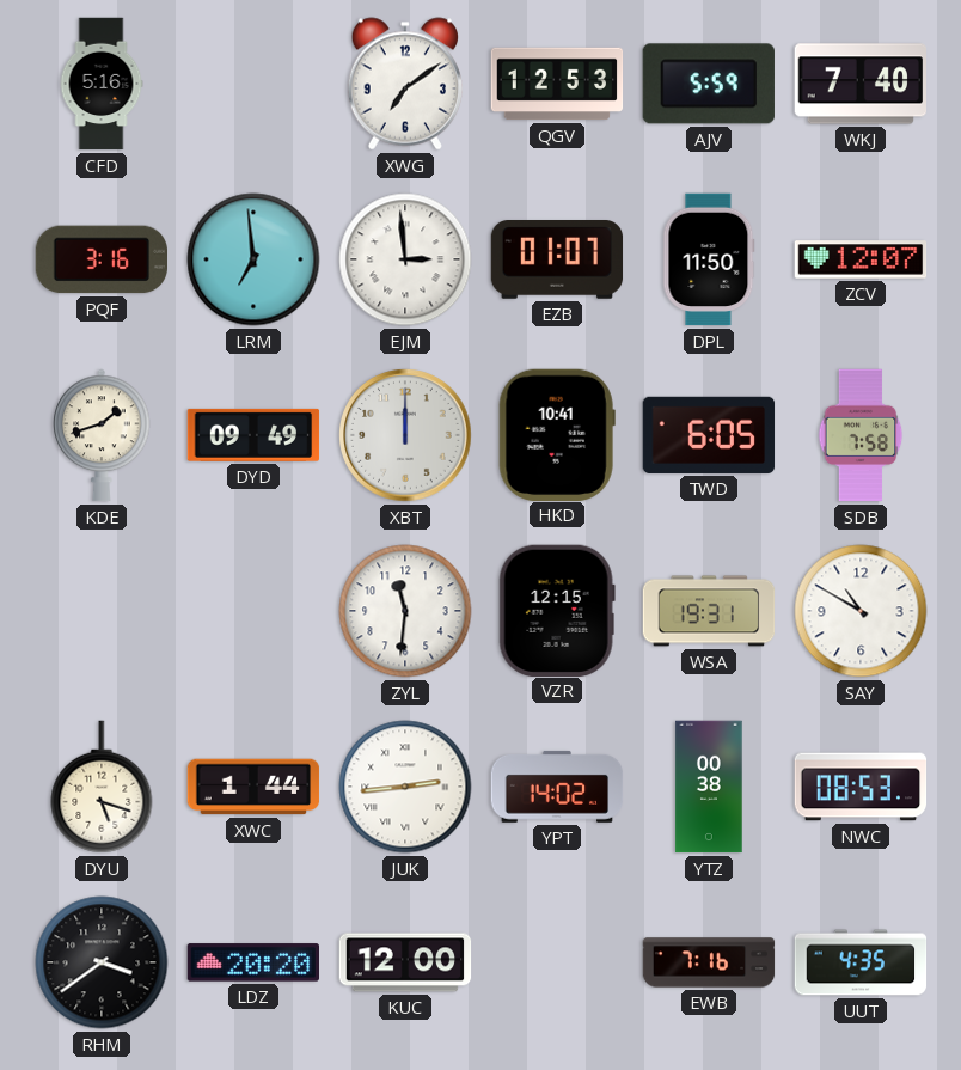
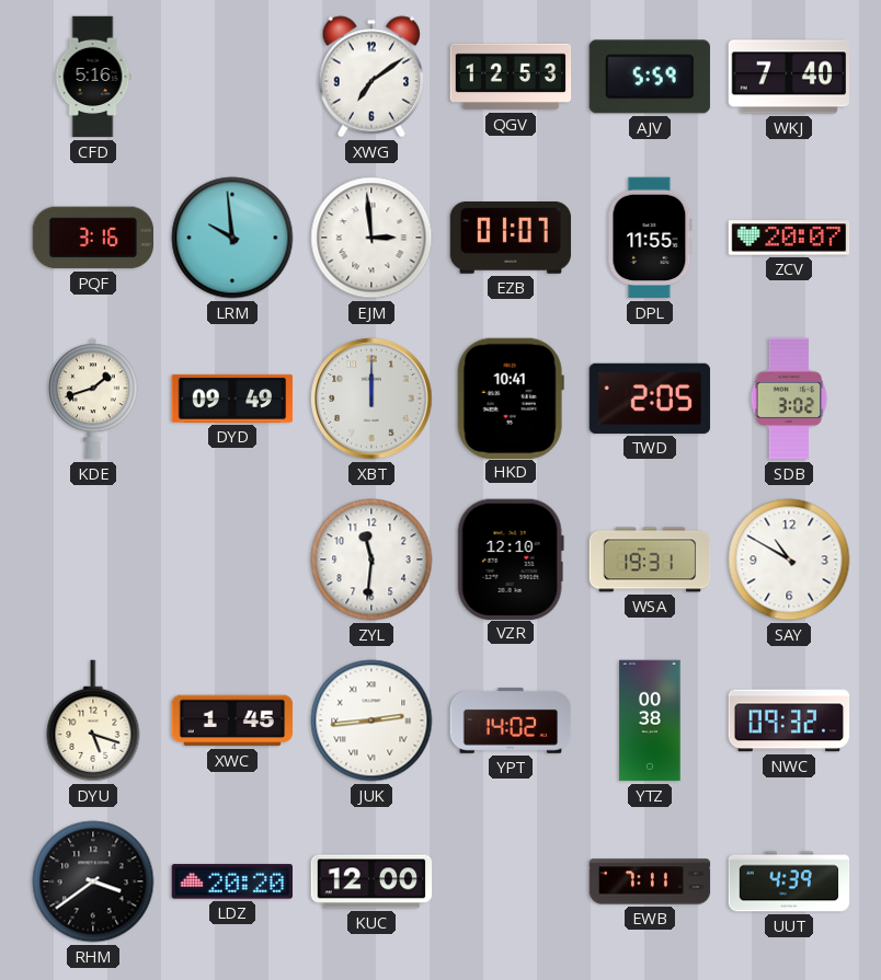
LRM: 6:59 -> 9:59
DPL: 11:50 -> 11:55
ZCV: 12:07 -> 20:07
TWD: 6:05 -> 2:05
SDB: 7:58 -> 3:02
VZR: 12:15 -> 12:10
XWC: 1:44 -> 1:45
NWC: 08:53 -> 09:32
EWB: 7:16 -> 7:11
UUT: 4:35 -> 4:39
